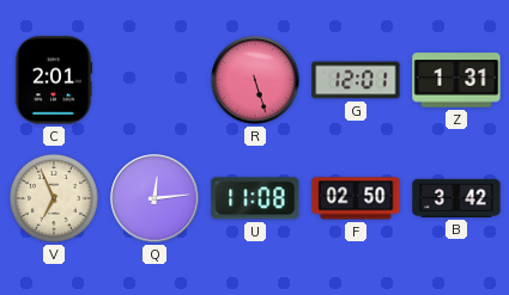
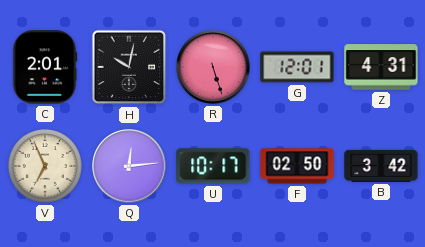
H: none -> 10:02
Z: 1:31 -> 4:31
U: 11:08 -> 10:17
